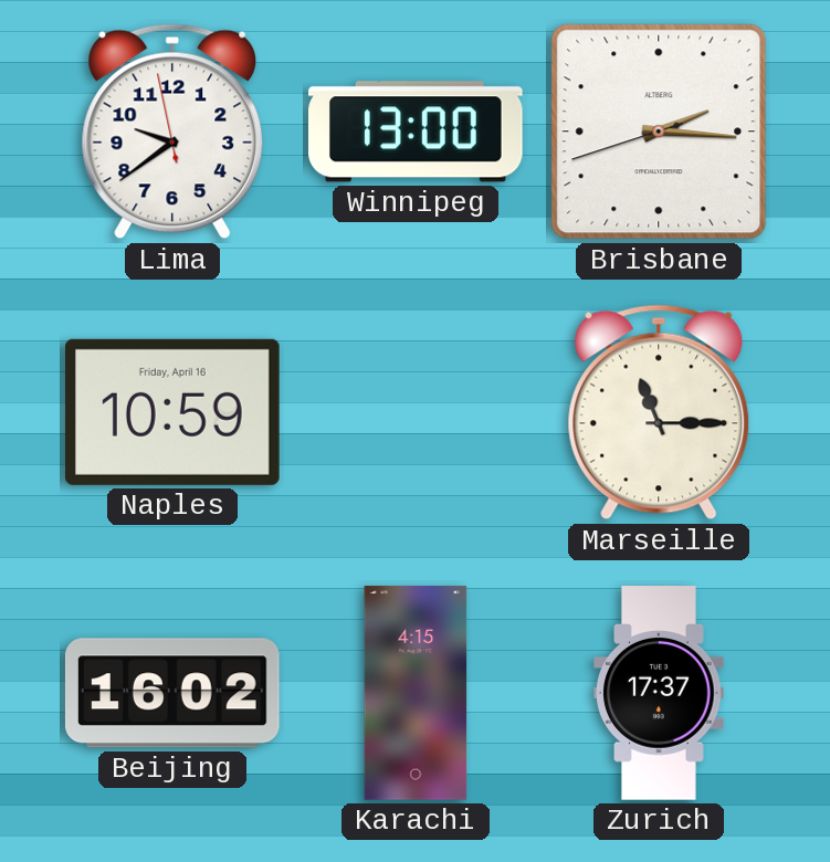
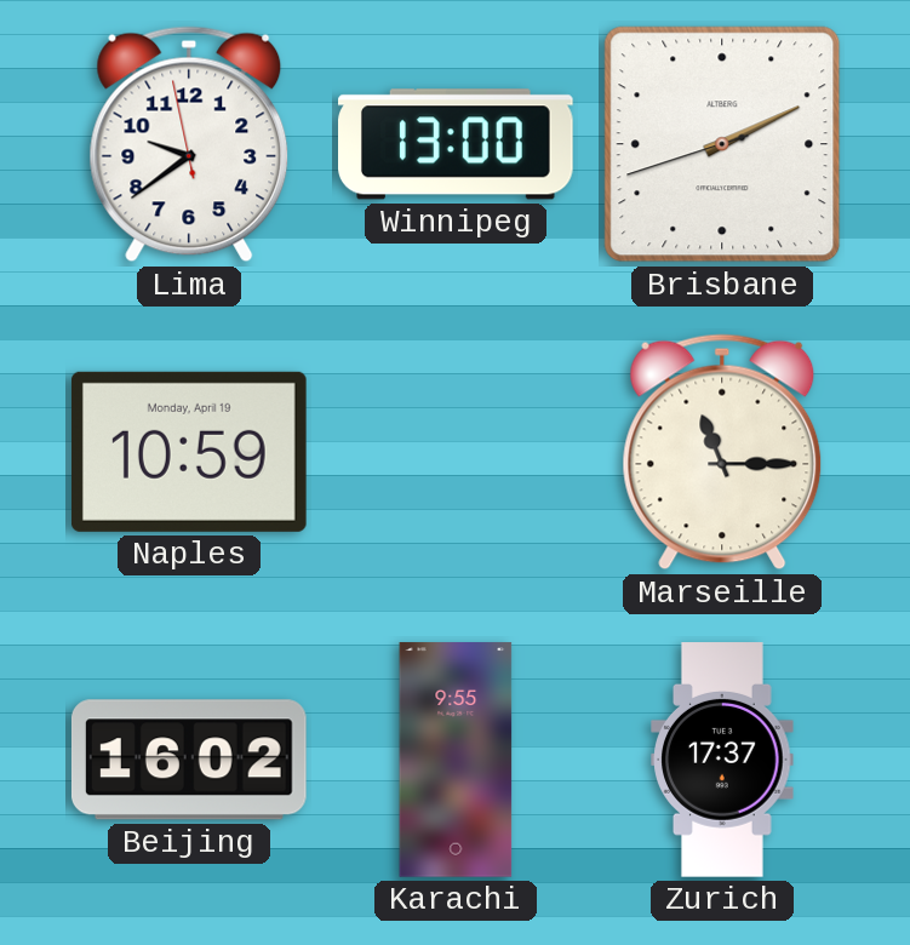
Brisbane: 2:15 -> 2:10
Naples date: Friday, April 16 -> Monday, April 19
Karachi: 4:15 -> 9:55
